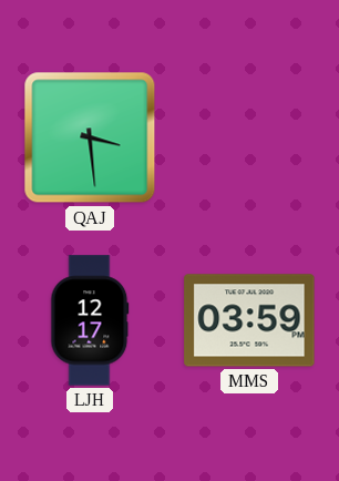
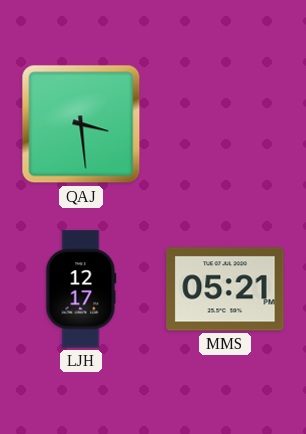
MMS: 03:59 -> 05:21
